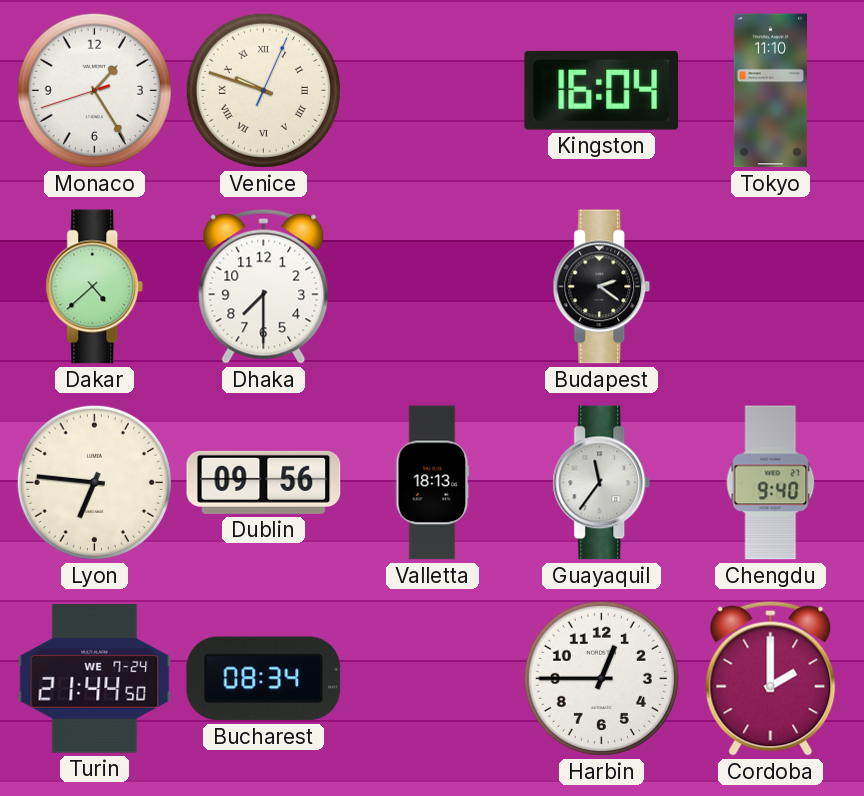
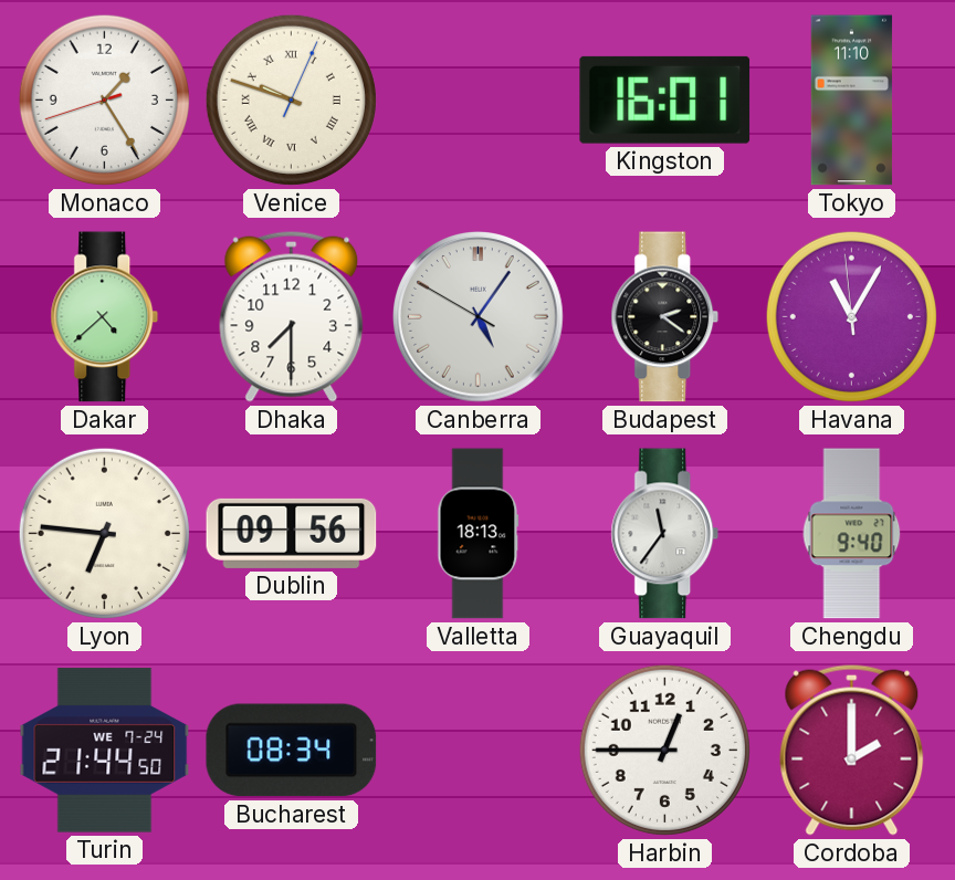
Kingston: 16:04 -> 16:01
Canberra: none -> 5:05
Havana: none -> 11:04
